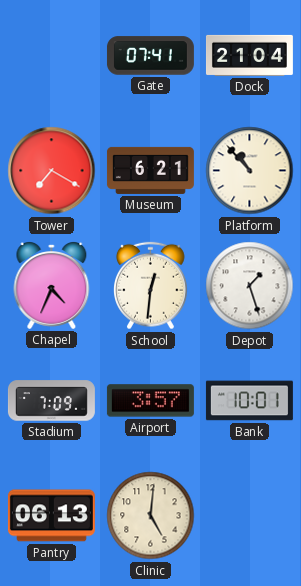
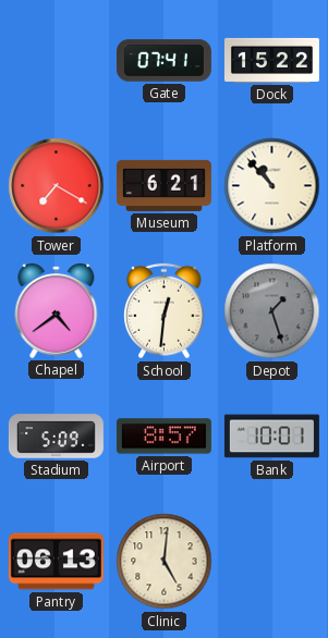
Dock: 21:04 -> 15:22
Chapel: 4:34 -> 4:39
Depot dial: white -> grey
Stadium: 7:09 -> 5:09
Airport: 3:57 -> 8:57
